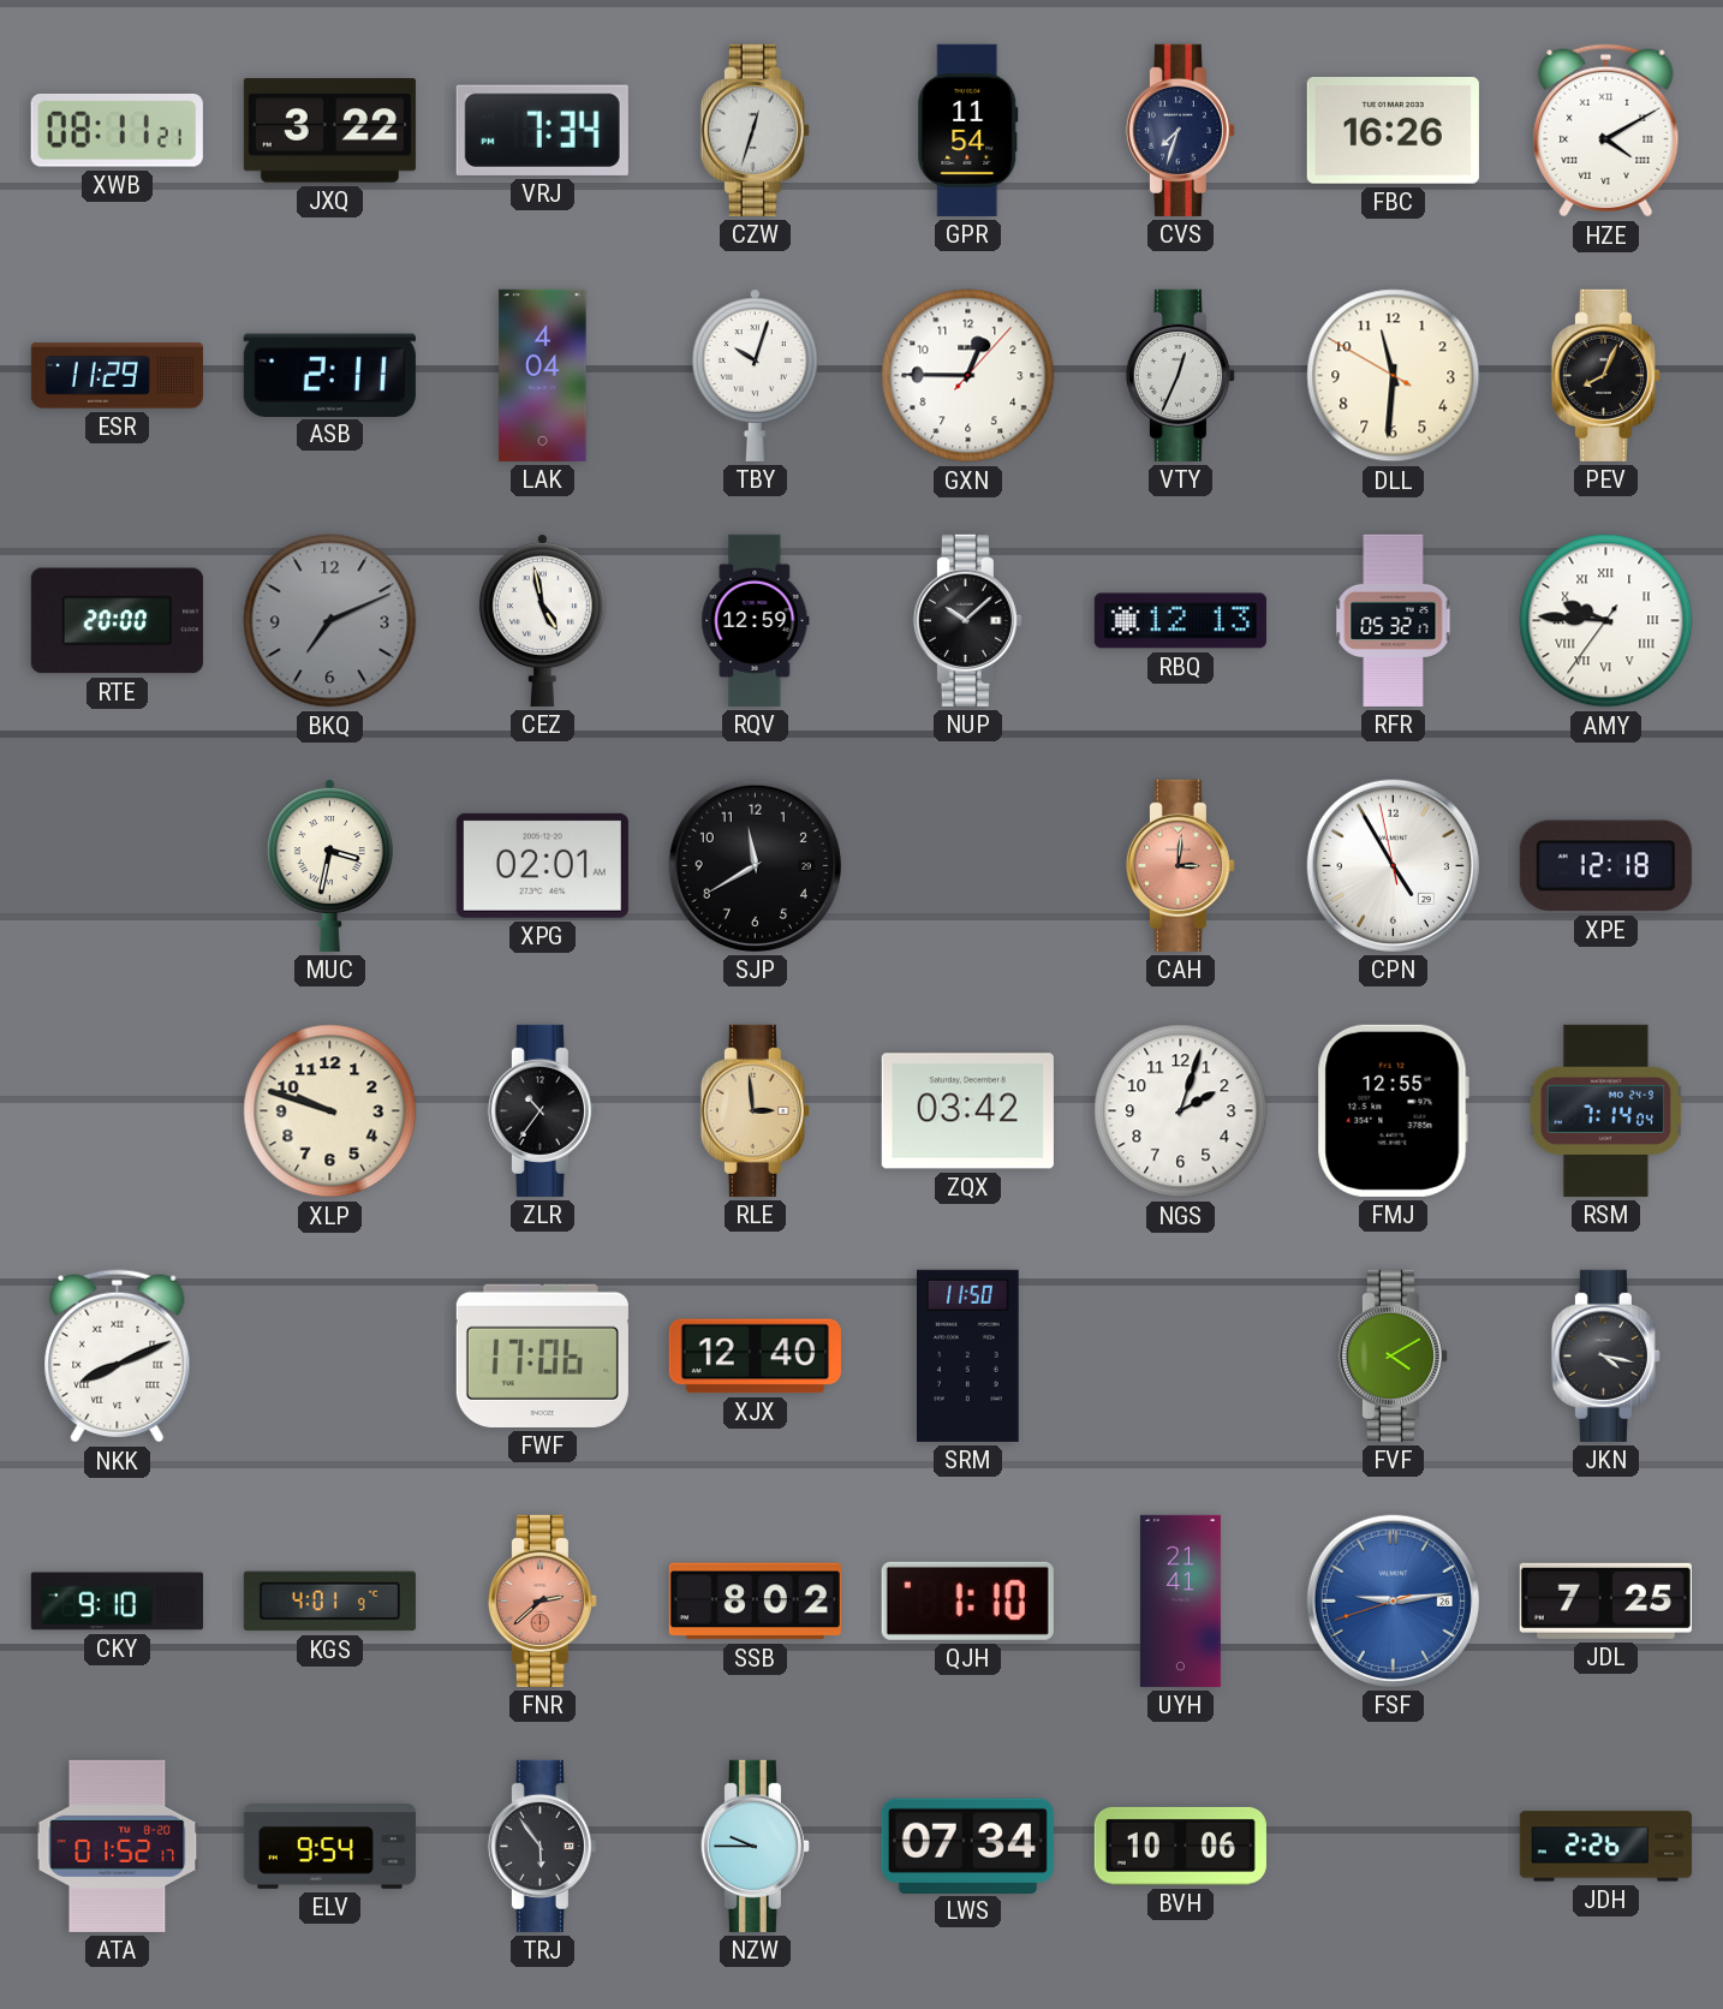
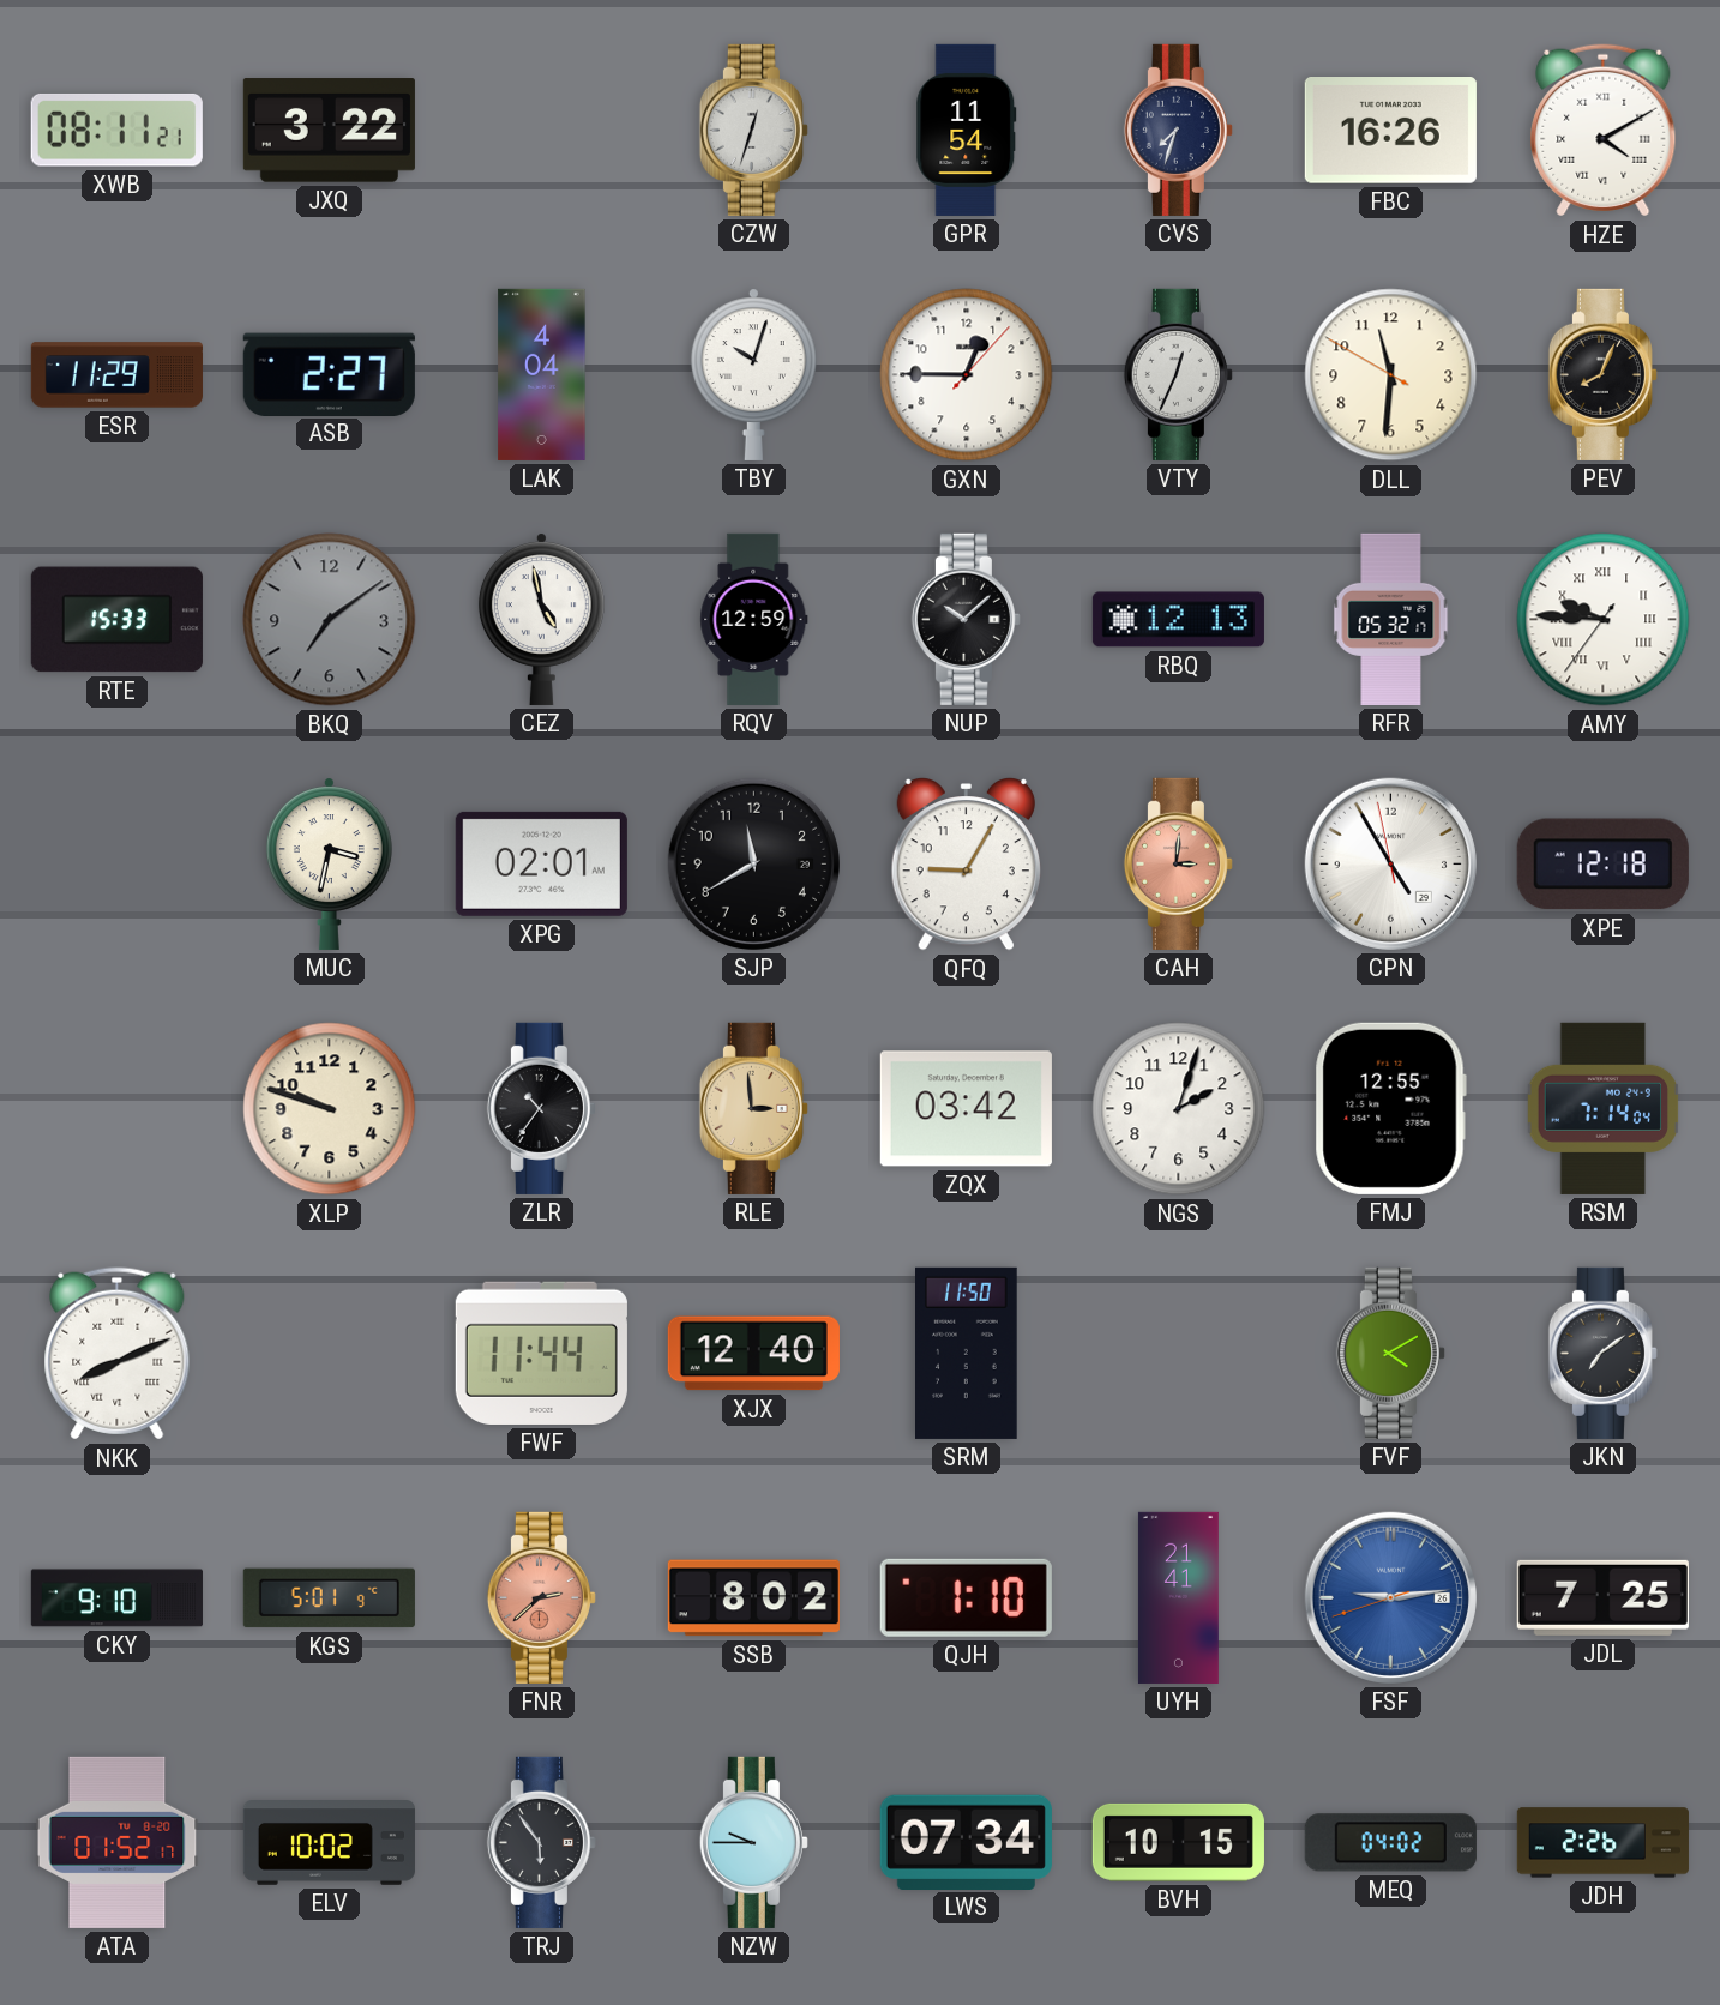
VRJ: 7:34 -> none
ASB: 2:11 -> 2:27
RTE: 20:00 -> 15:33
BKQ: 7:11 -> 7:09
QFQ: none -> 9:05
FWF: 17:06 -> 11:44
JKN: 4:17 -> 7:09
KGS: 4:01 -> 5:01
ELV: 9:54 -> 10:02
BVH: 10:06 -> 10:15
MEQ: none -> 04:02
